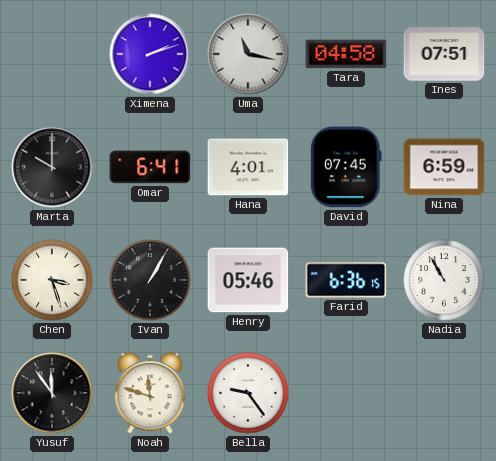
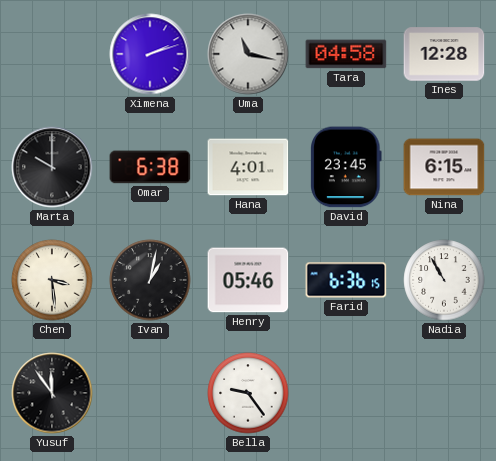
Ines: 07:51 -> 12:28
Omar: 6:41 -> 6:38
David: 07:45 -> 23:45
Nina: 6:59 -> 6:15
Chen: 3:27 -> 3:29
Ivan: 1:05 -> 1:02
Noah: 11:48 -> none
